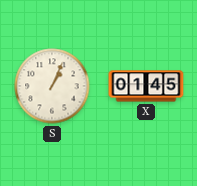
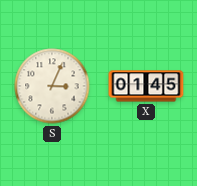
S: 1:04 -> 3:04
